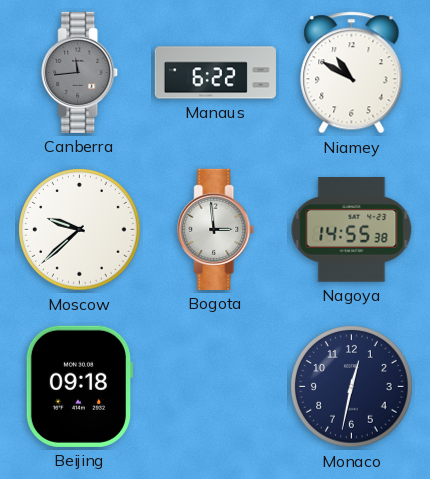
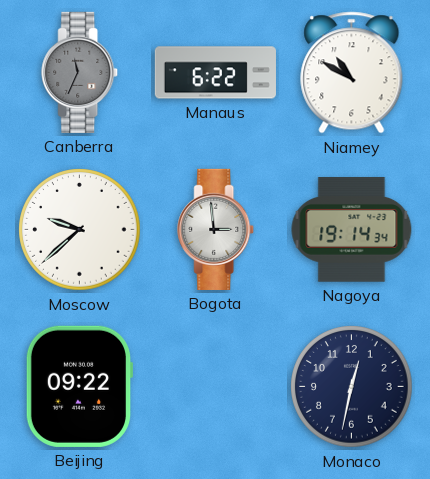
Canberra: 11:44 -> 11:34
Nagoya: 14:55 -> 19:14
Beijing: 09:18 -> 09:22
